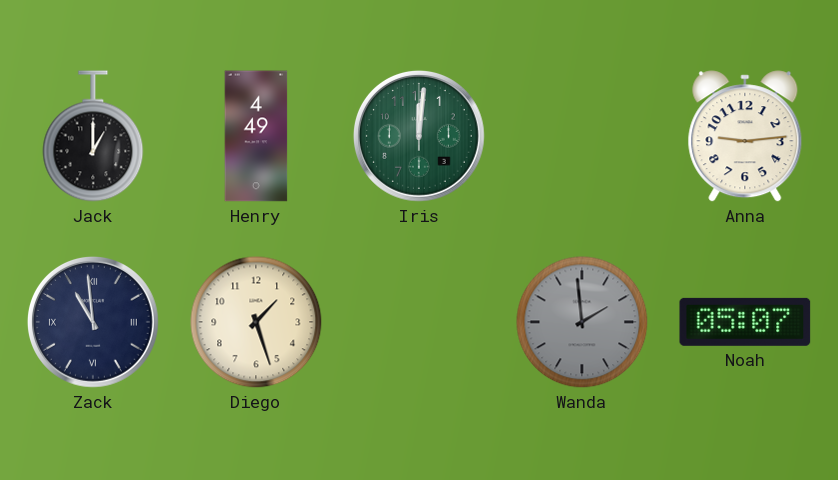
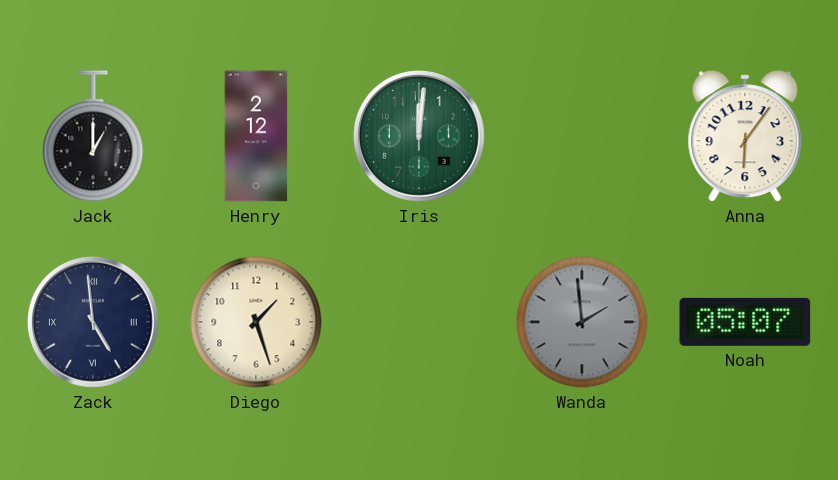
Henry: 4:49 -> 2:12
Anna: 9:14 -> 6:06
Zack: 10:59 -> 4:59
